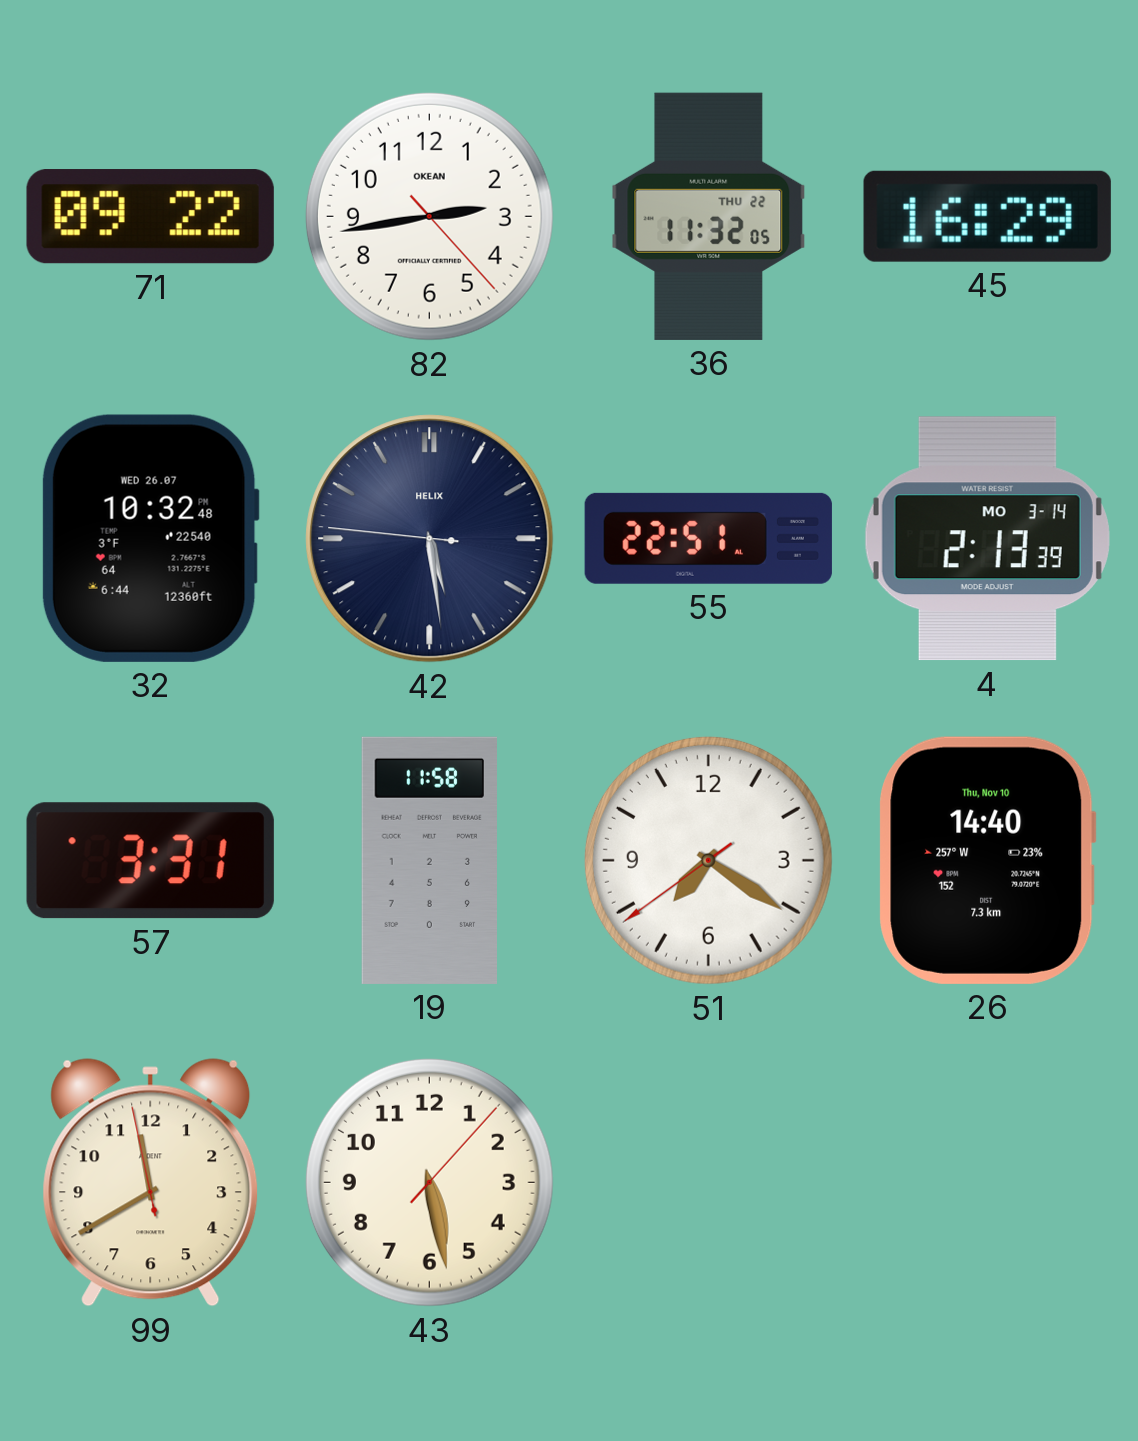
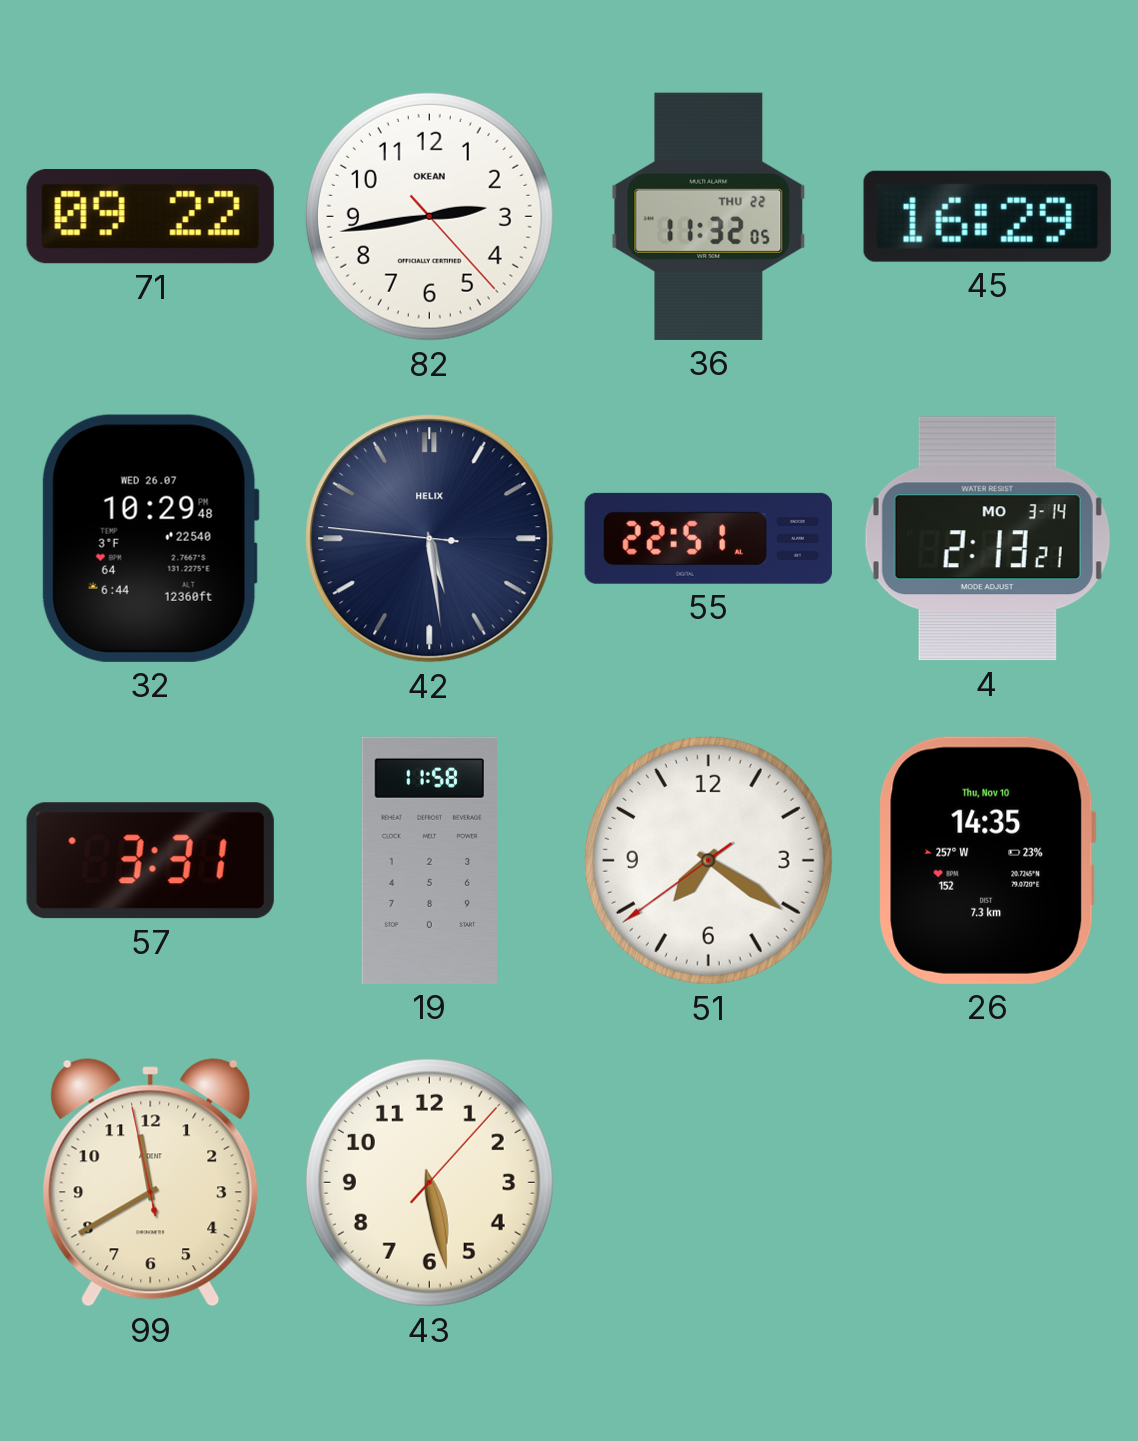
32: 10:32 -> 10:29
4: 2:13:39 -> 2:13:21
26: 14:40 -> 14:35
